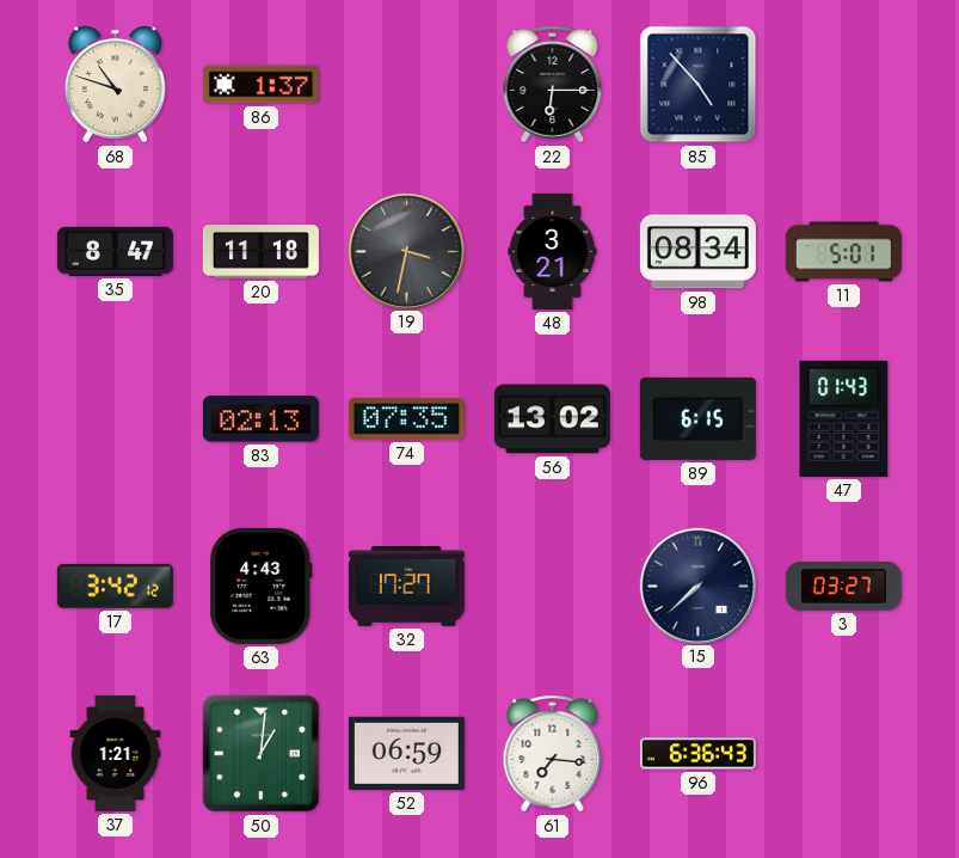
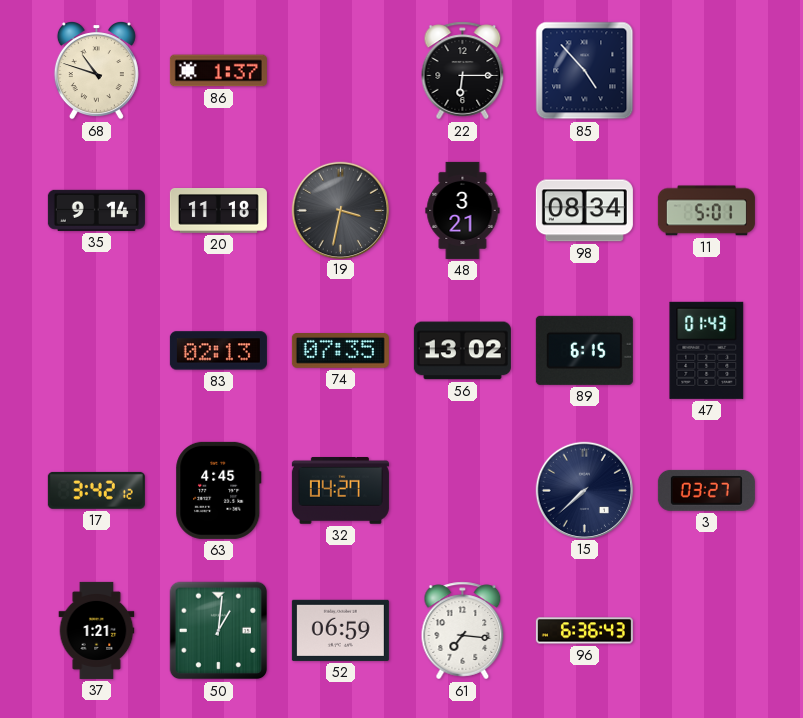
35: 8:47 -> 9:14
63: 4:43 -> 4:45
32: 17:27 -> 04:27
